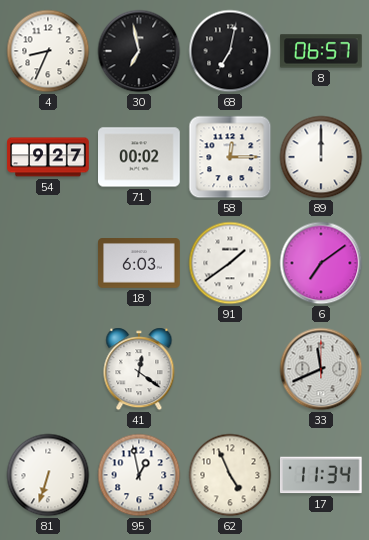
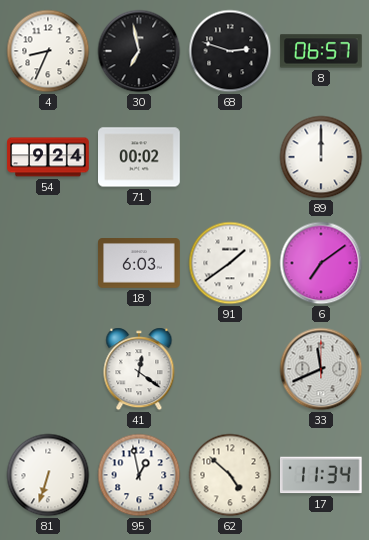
68: 7:02 -> 2:48
54: 9:27 -> 9:24
58: 12:15 -> none
62: 4:56 -> 4:52
